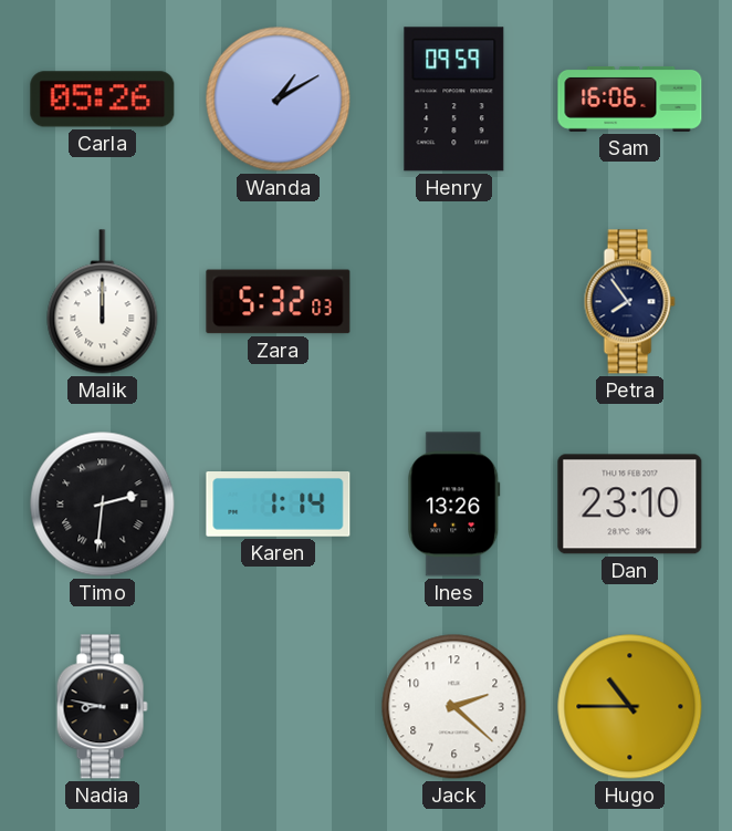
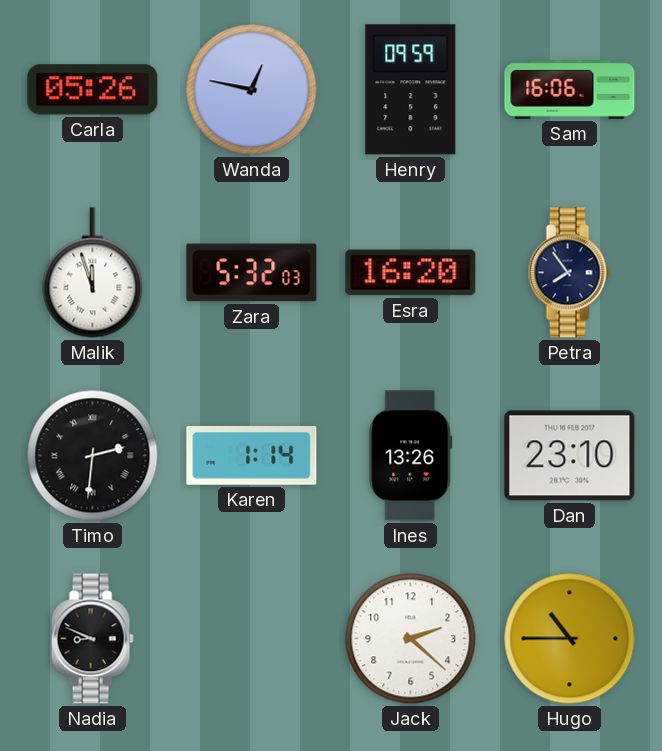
Wanda: 1:10 -> 12:47
Malik: 12:00 -> 11:57
Esra: none -> 16:20
Nadia: 8:47 -> 8:49
